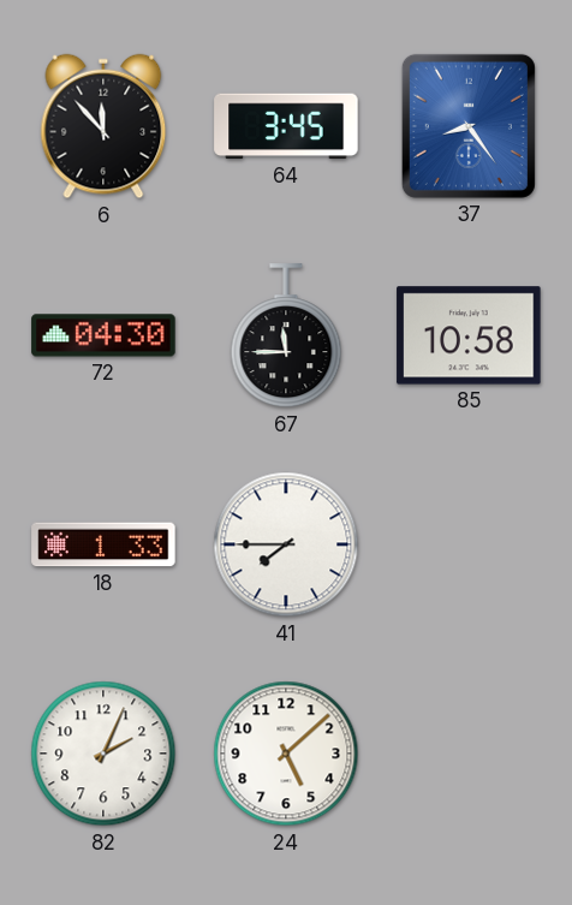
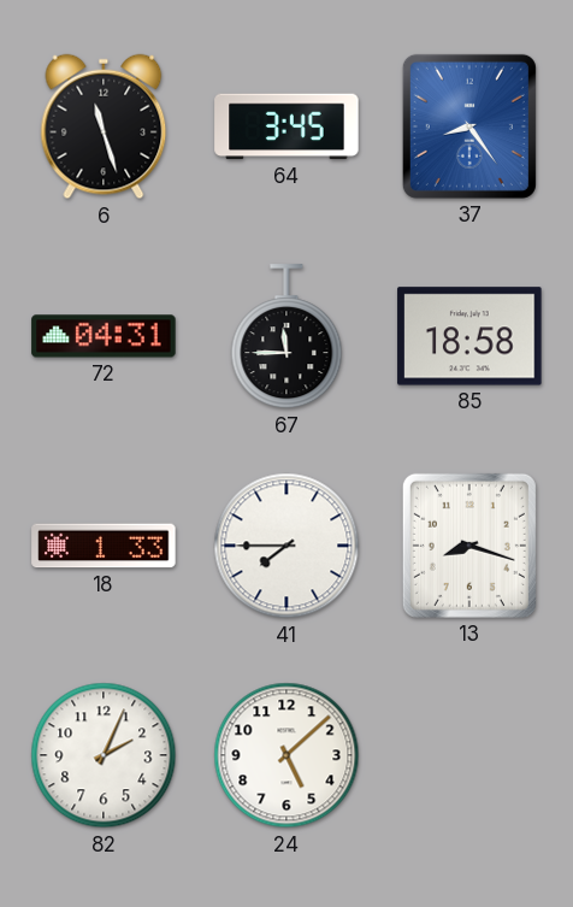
6: 11:53 -> 11:27
72: 04:30 -> 04:31
85: 10:58 -> 18:58
13: none -> 8:18
